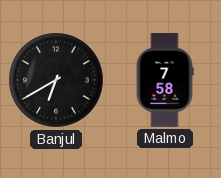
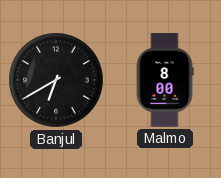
Malmo: 7:58 -> 8:00
